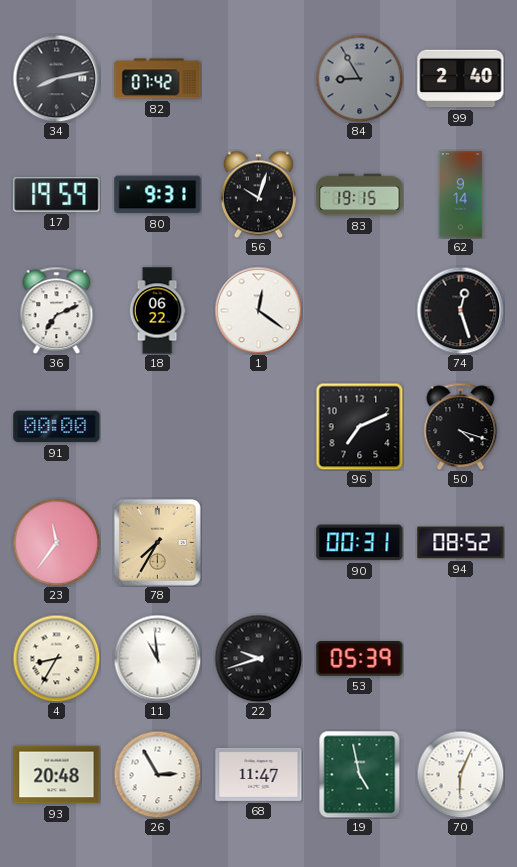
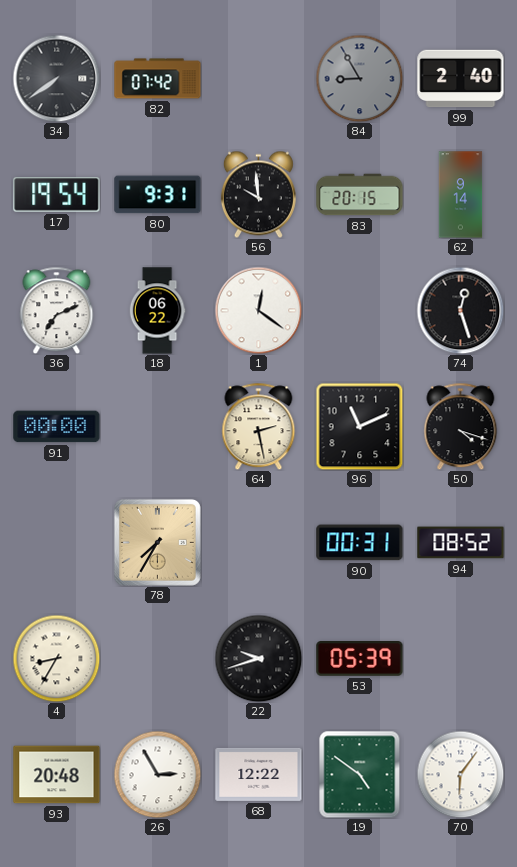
34: 8:13 -> 7:39
17: 19:59 -> 19:54
56: 10:03 -> 9:59
83: 19:15 -> 20:15
64: none -> 2:28
96: 7:11 -> 11:11
23: 11:36 -> none
11: 10:59 -> none
68: 11:47 -> 12:22
19: 4:58 -> 4:51
70: 6:04 -> 6:06
